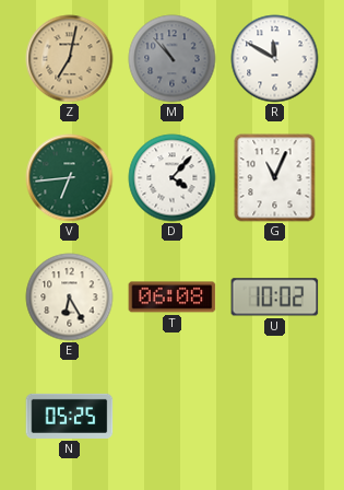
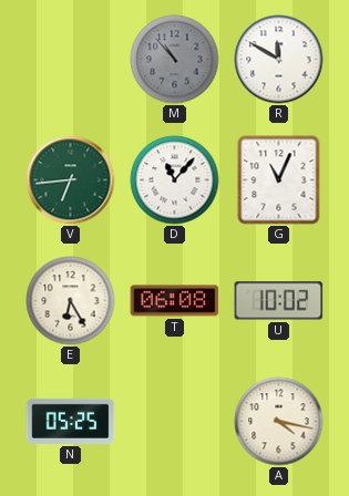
Z: 7:02 -> none
D: 4:07 -> 11:07
A: none -> 4:17
